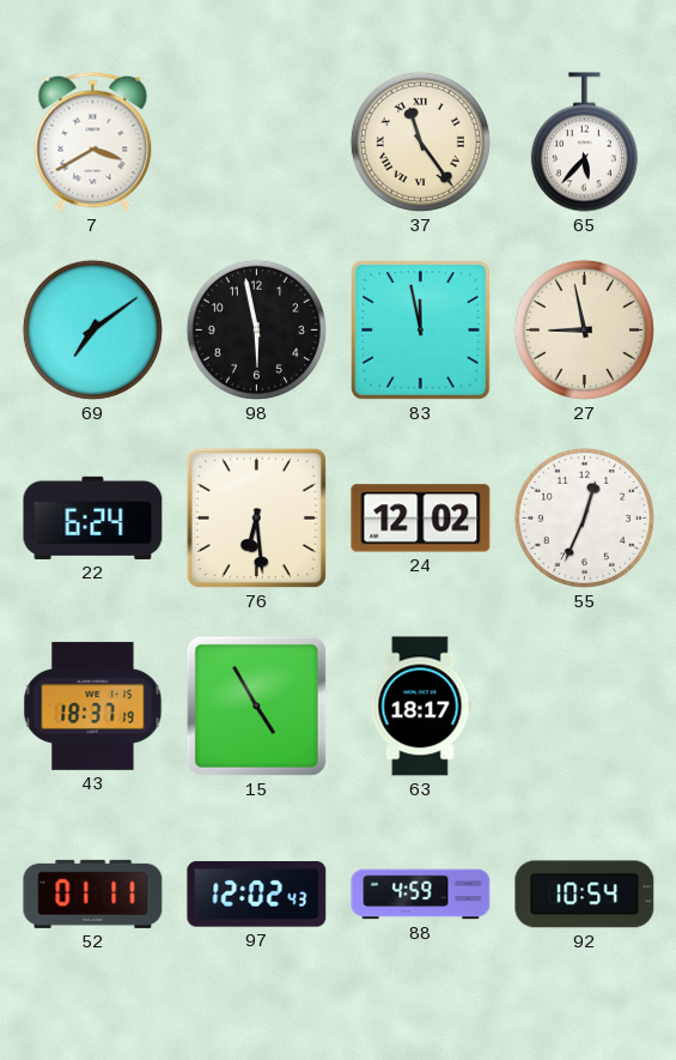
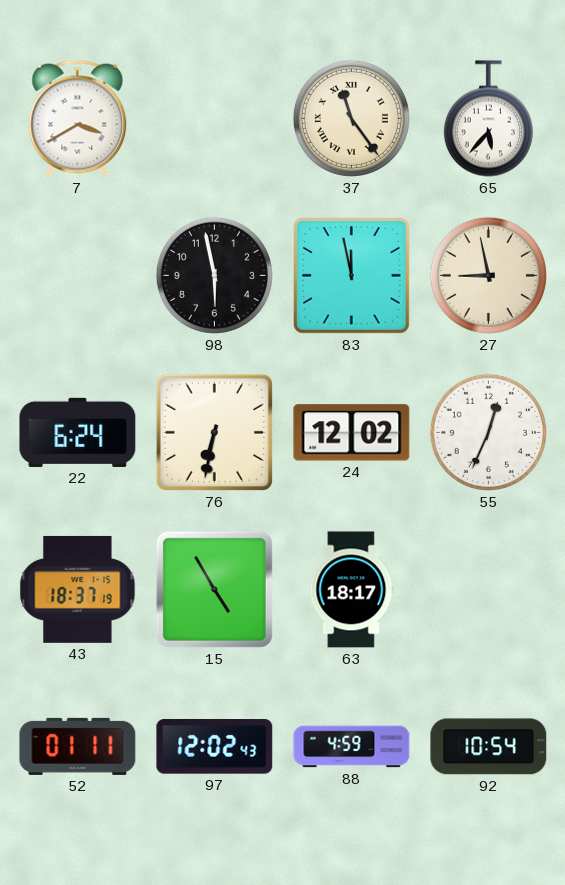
69: 7:09 -> none
76: 6:29 -> 6:32
